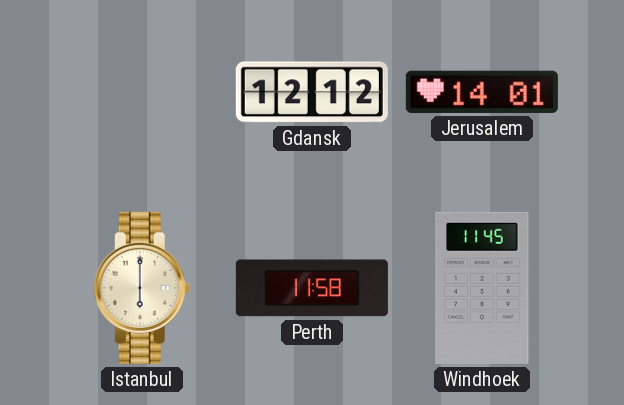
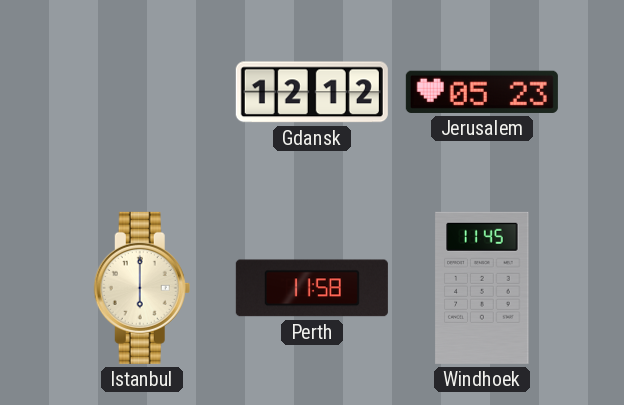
Jerusalem: 14:01 -> 05:23
